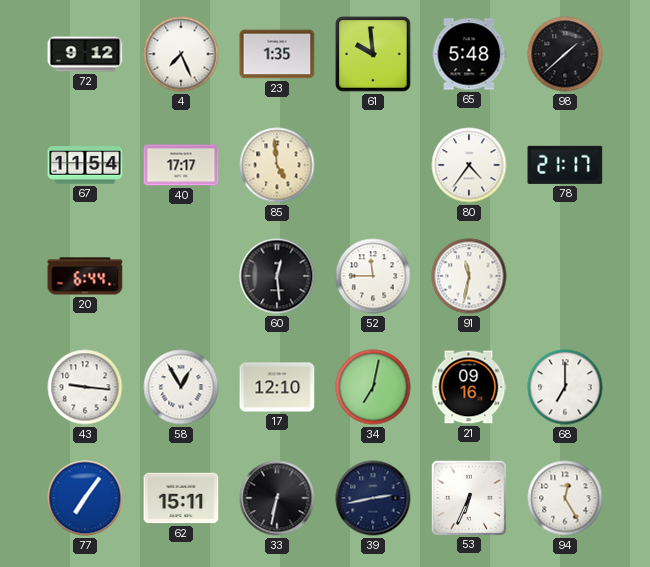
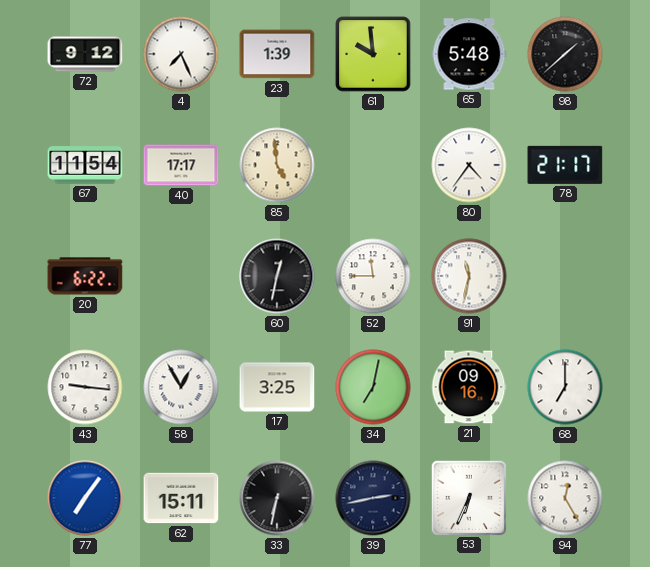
23: 1:35 -> 1:39
20: 6:44 -> 6:22
60: 12:29 -> 12:32
17: 12:10 -> 3:25
